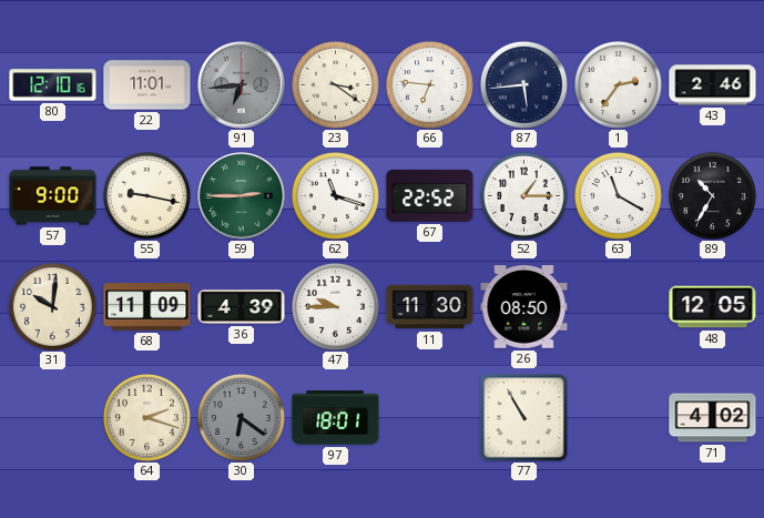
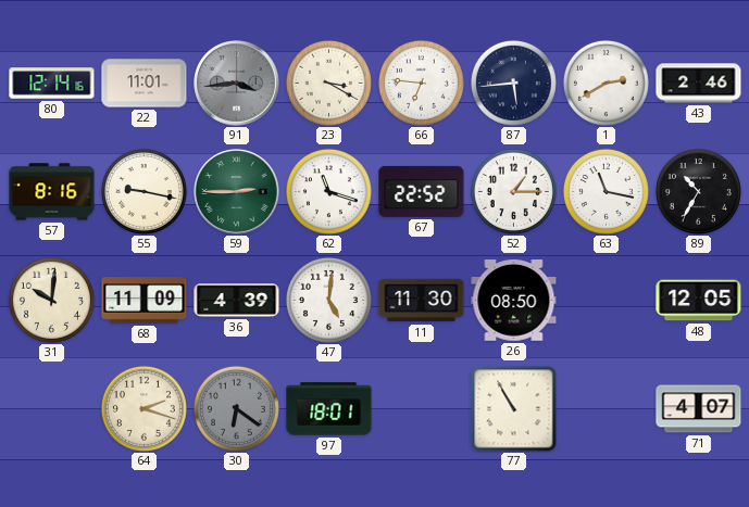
80: 12:10 -> 12:14
91: 6:44 -> 3:44
23: 3:21 -> 3:20
1: 2:36 -> 2:40
57: 9:00 -> 8:16
63: 11:20 -> 11:17
47: 9:45 -> 5:01
71: 4:02 -> 4:07
